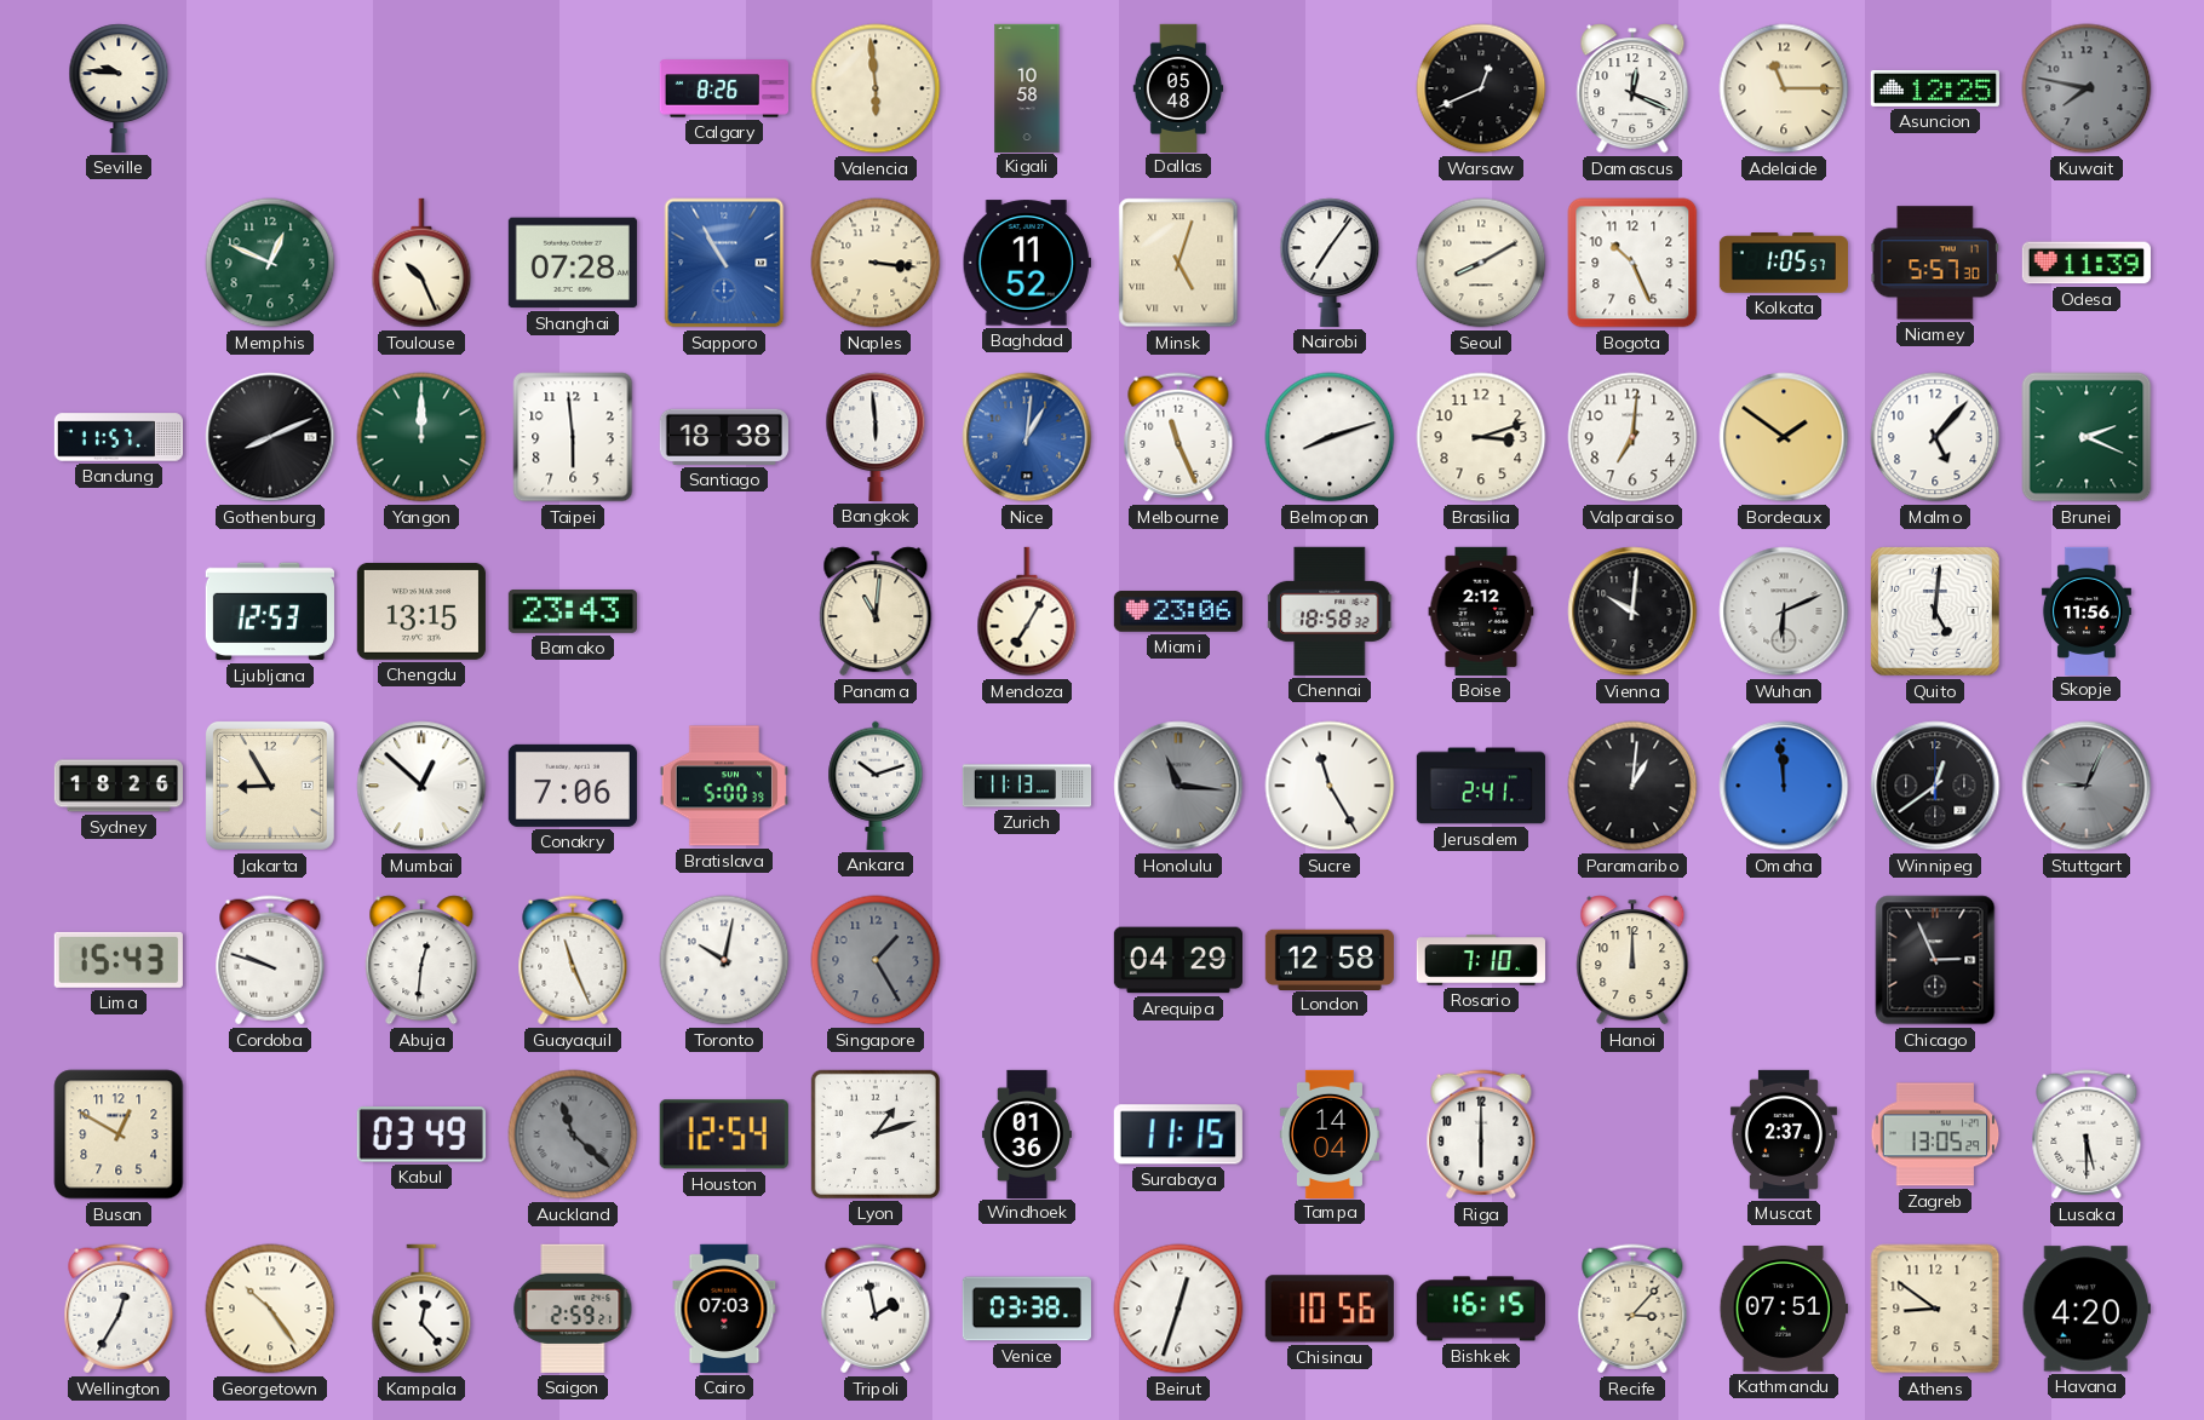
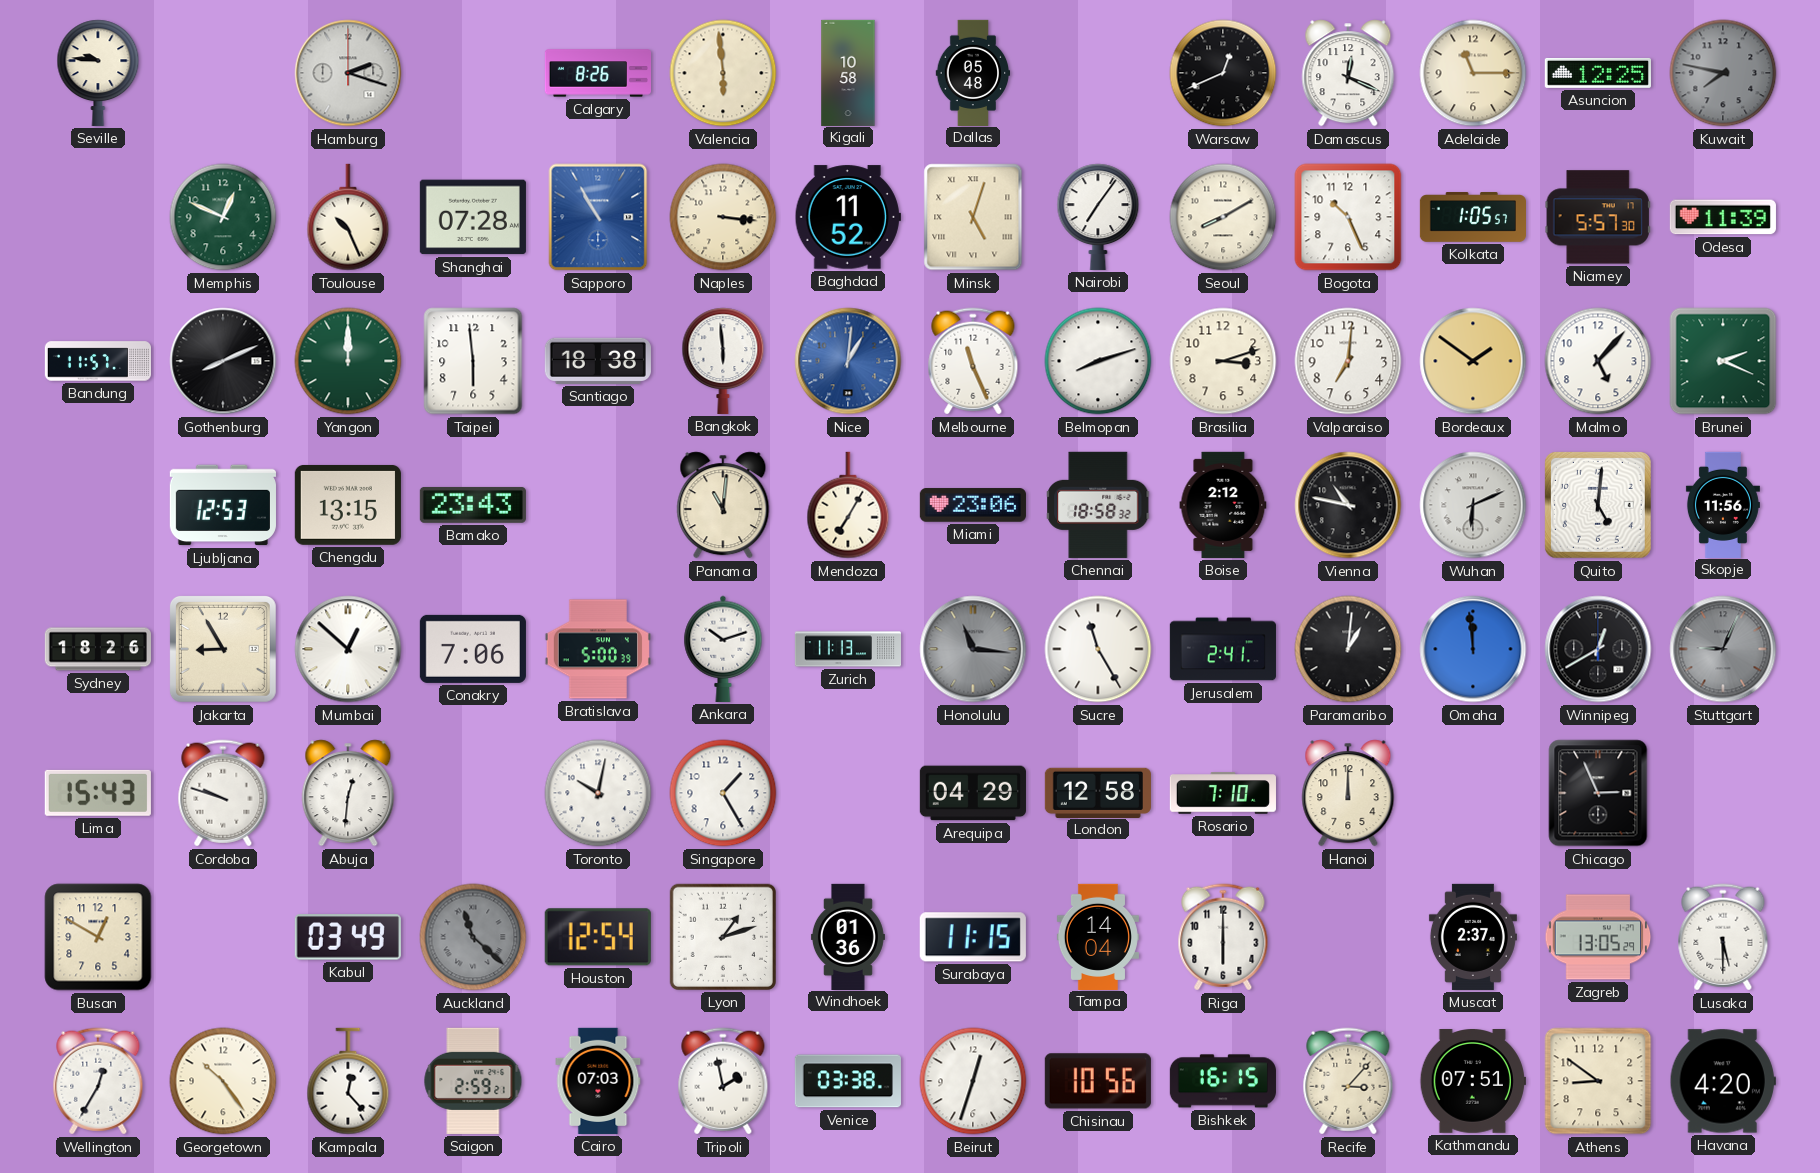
Hamburg: none -> 2:18
Vienna: 10:01 -> 10:47
Winnipeg: 12:39 -> 12:40
Guayaquil: 11:26 -> none
Singapore dial: grey -> white
